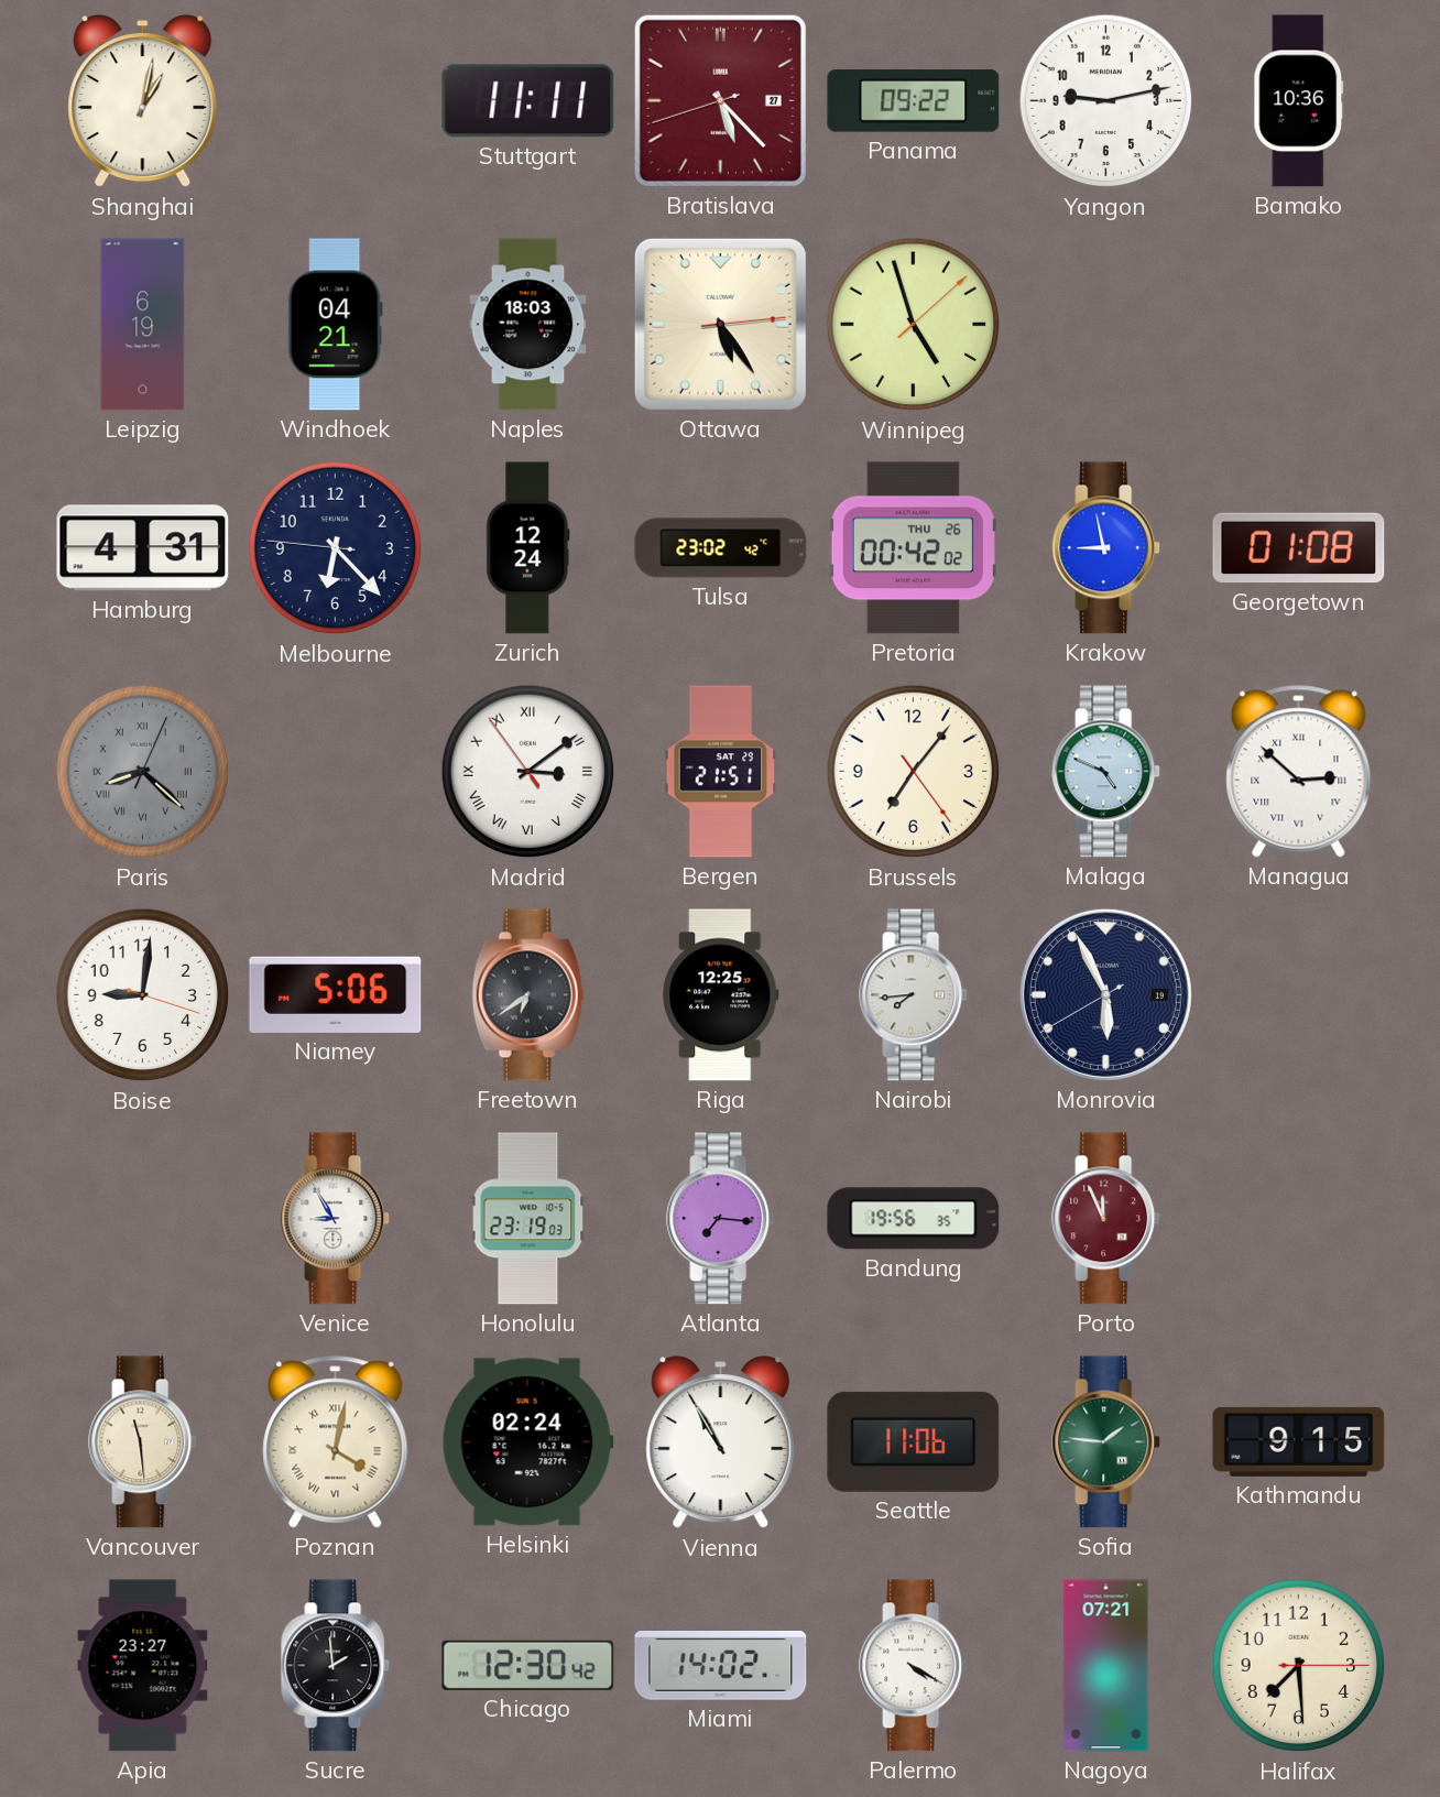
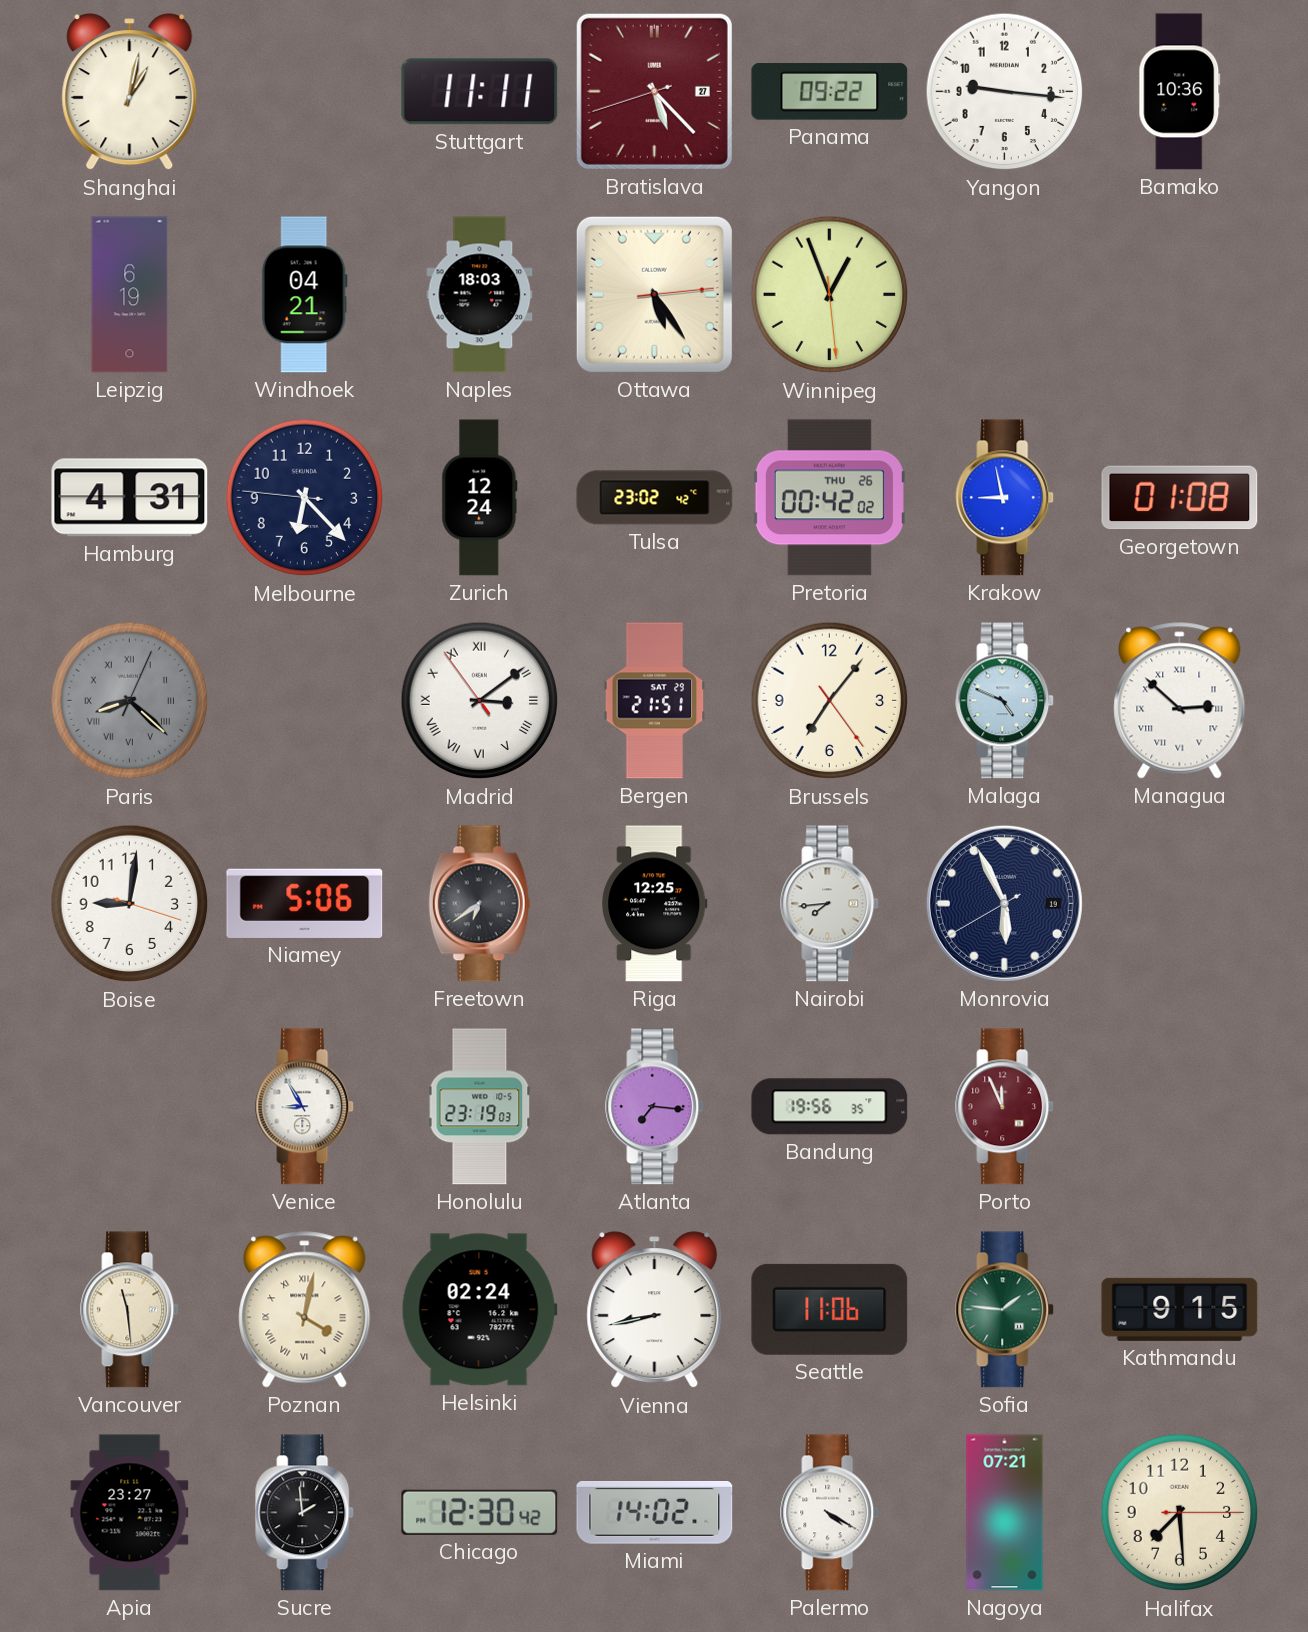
Yangon: 9:13 -> 9:16
Winnipeg: 4:57 -> 12:56
Vienna: 10:55 -> 8:43
